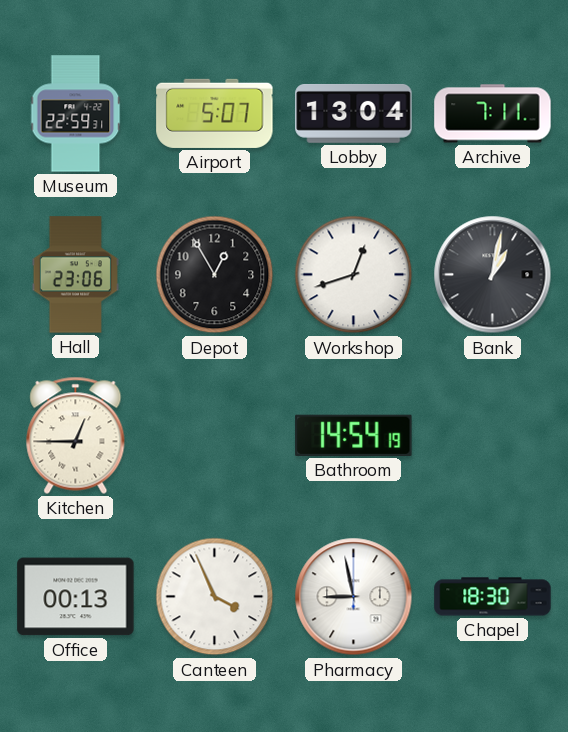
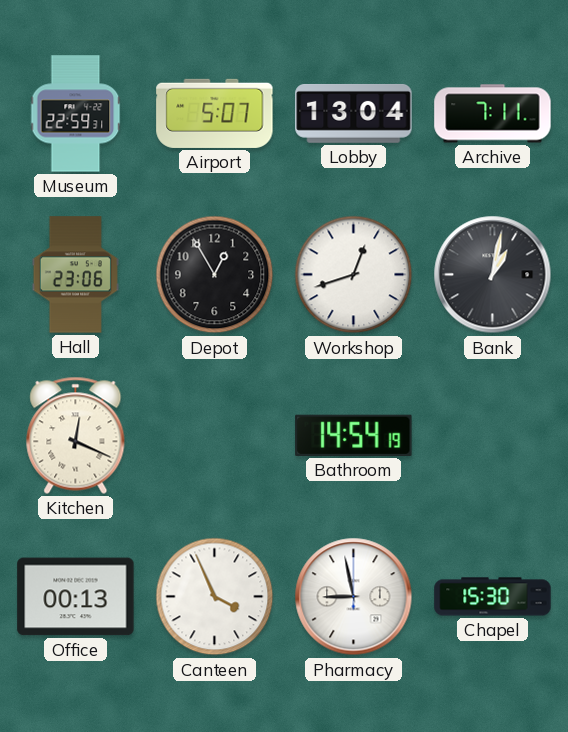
Kitchen: 12:45 -> 12:19
Chapel: 18:30 -> 15:30
